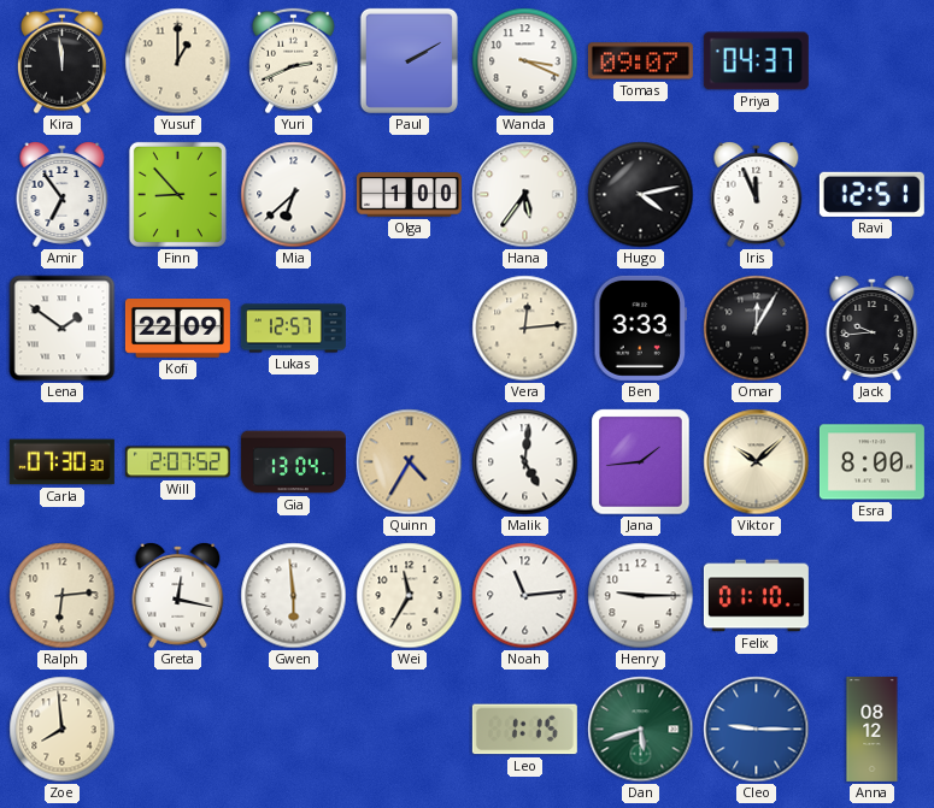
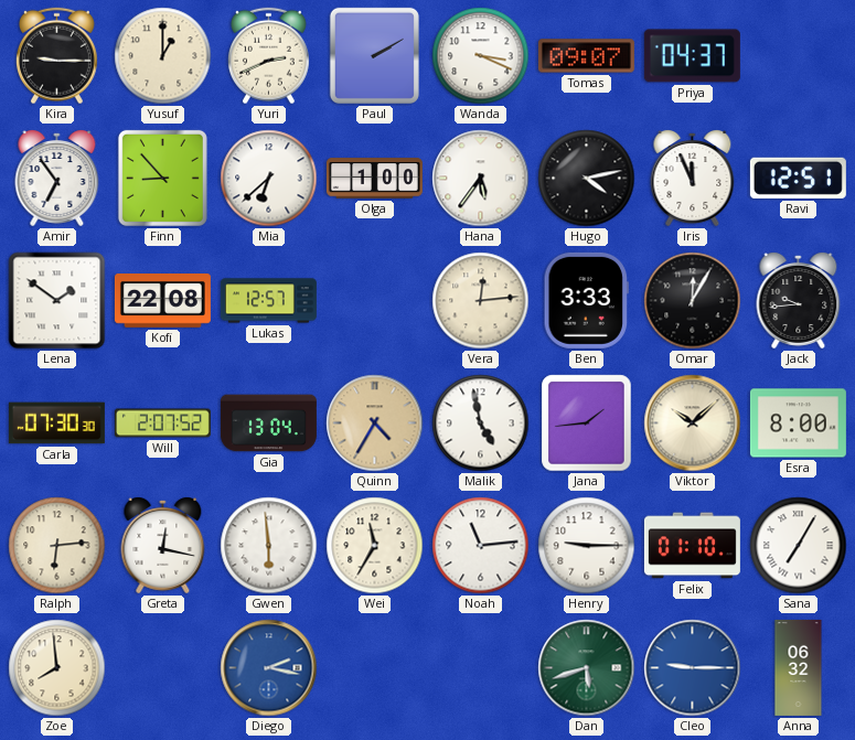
Kira: 11:59 -> 9:15
Kofi: 22:09 -> 22:08
Malik: 5:01 -> 4:58
Sana: none -> 7:05
Diego: none -> 2:17
Leo: 1:15 -> none
Anna: 08:12 -> 06:32
